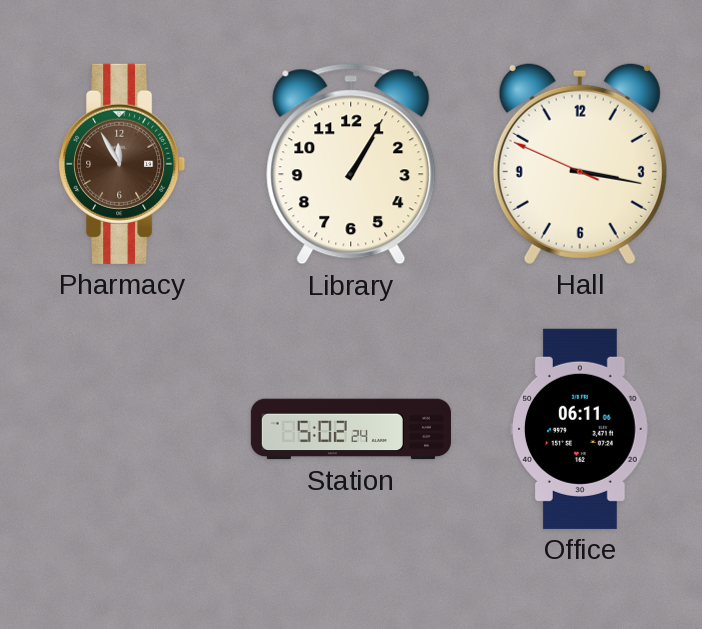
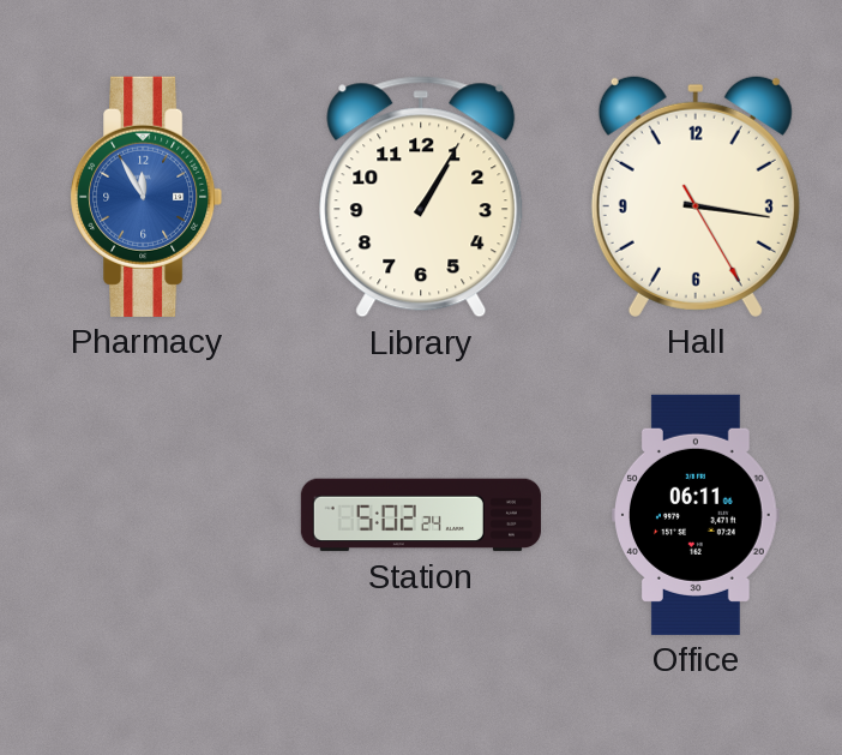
Pharmacy dial: brown -> blue
Hall: 3:16:49 -> 3:16:25
